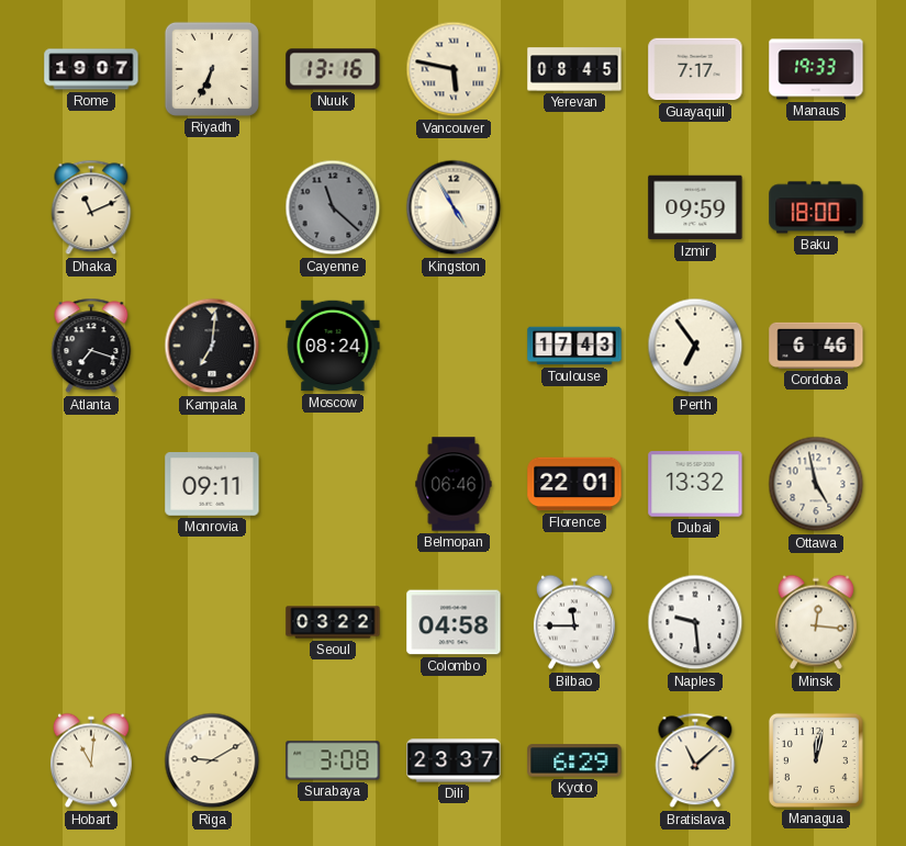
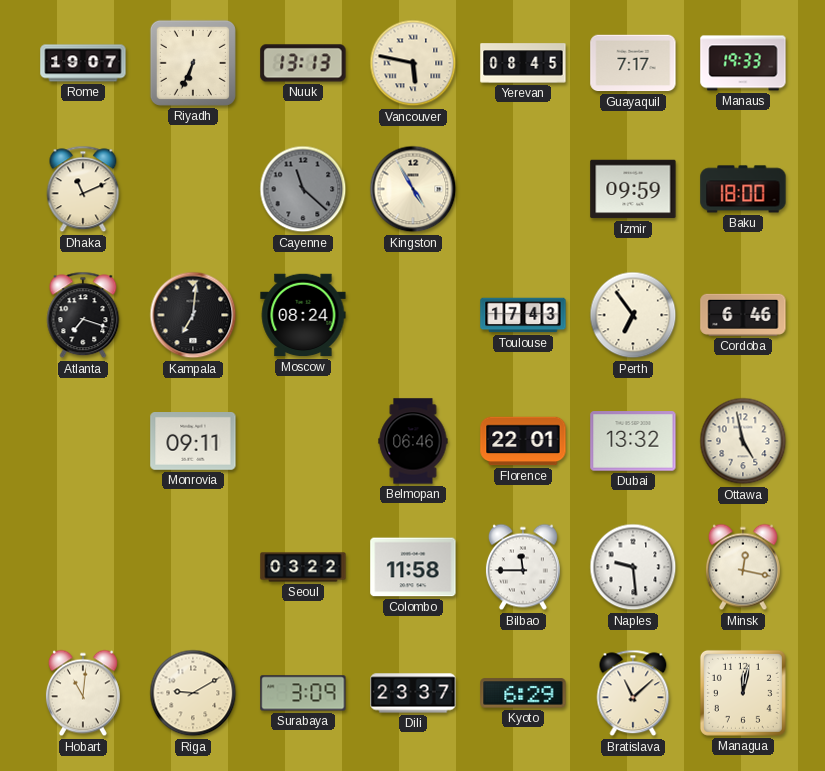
Nuuk: 13:16 -> 13:13
Colombo: 04:58 -> 11:58
Minsk: 12:16 -> 12:17
Surabaya: 3:08 -> 3:09
